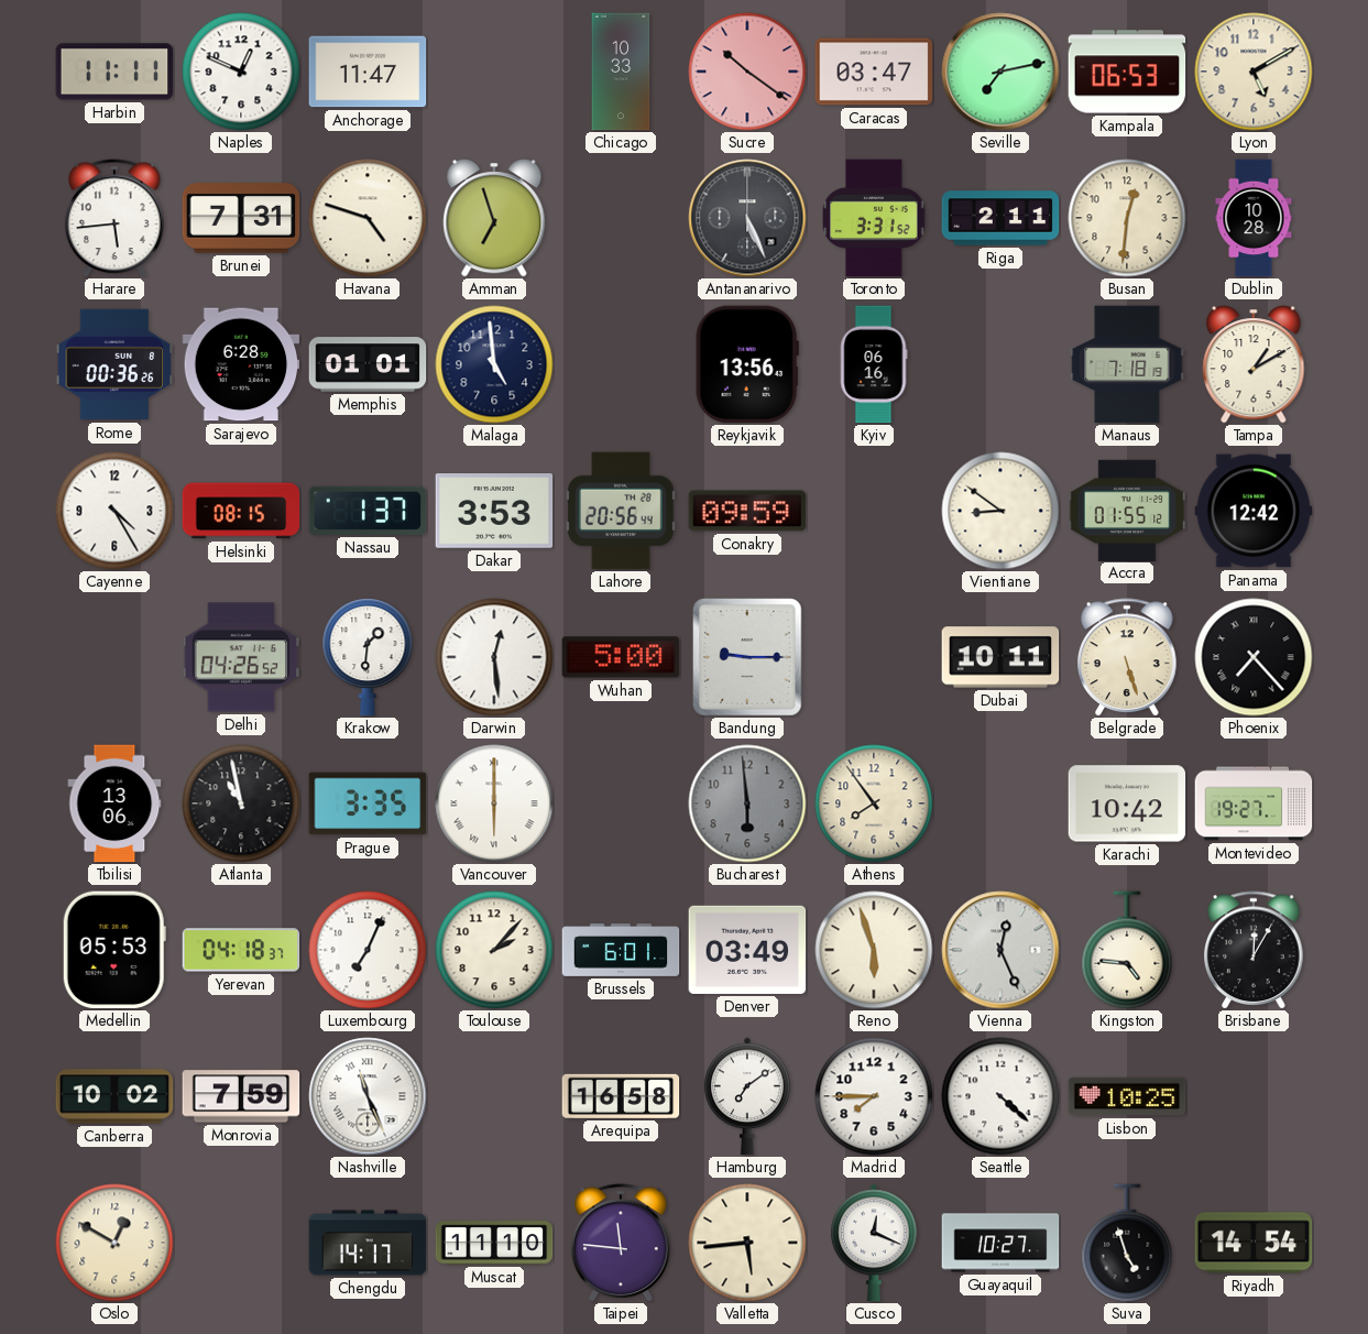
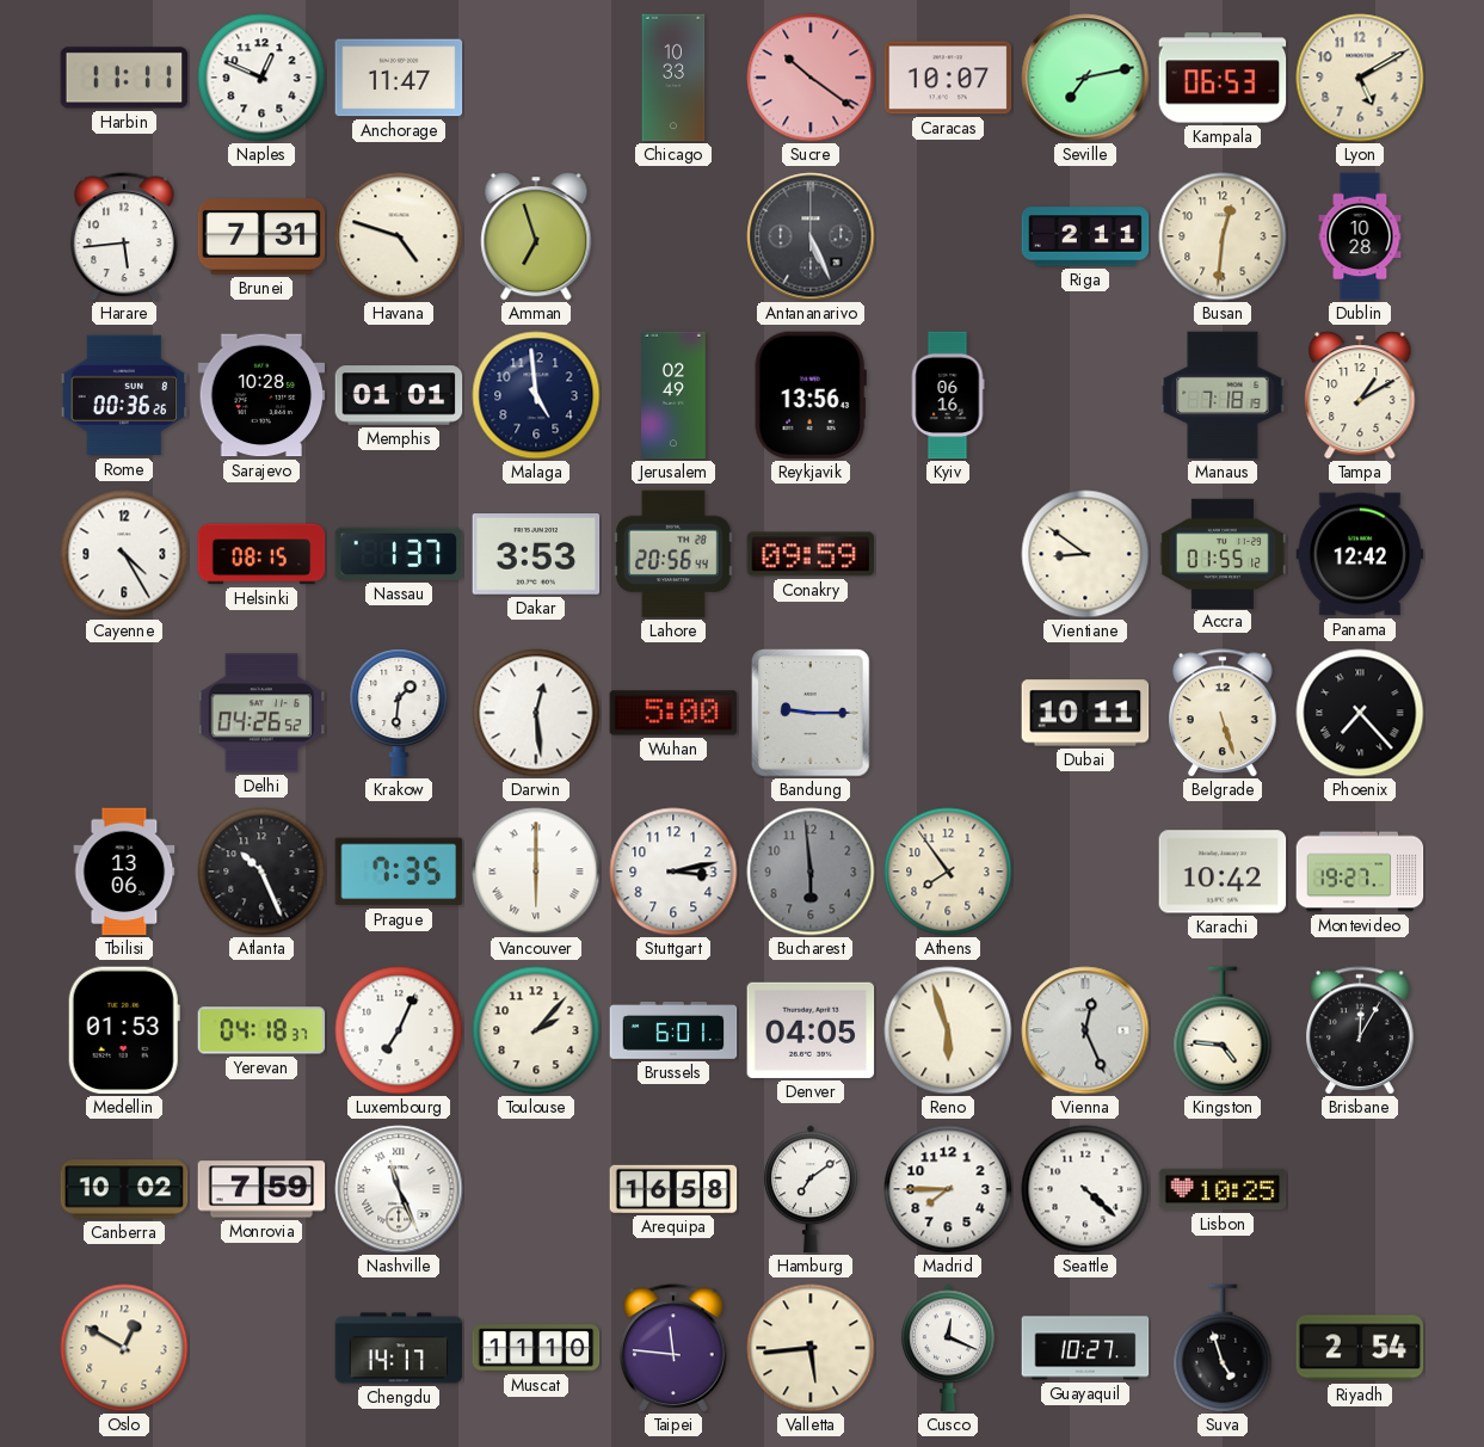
Caracas: 03:47 -> 10:07
Toronto: 3:31 -> none
Sarajevo: 6:28 -> 10:28
Jerusalem: none -> 02:49
Atlanta: 10:58 -> 10:26
Prague: 3:35 -> 7:35
Stuttgart: none -> 3:13
Medellin: 05:53 -> 01:53
Denver: 03:49 -> 04:05
Riyadh: 14:54 -> 2:54
